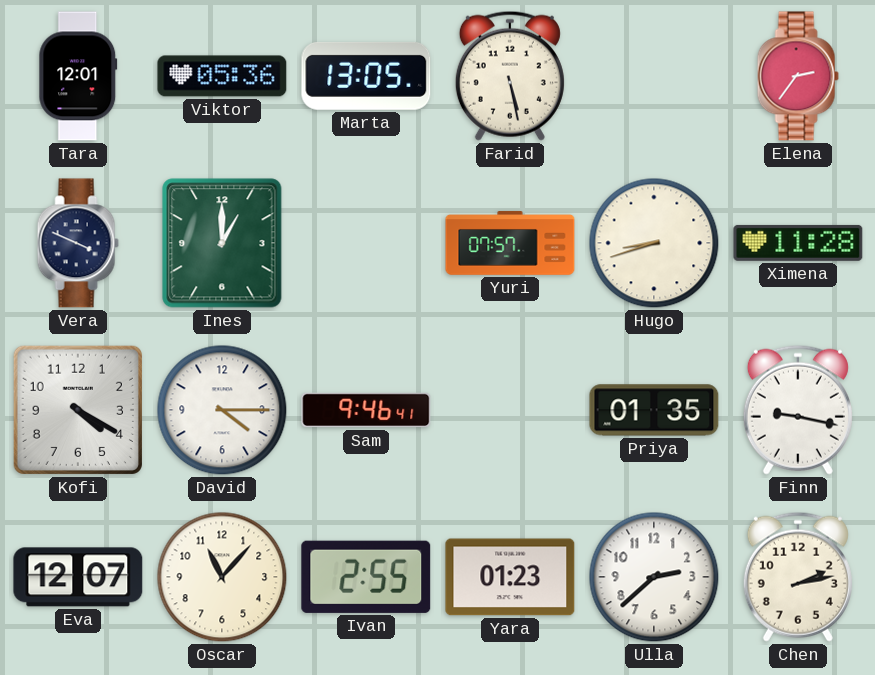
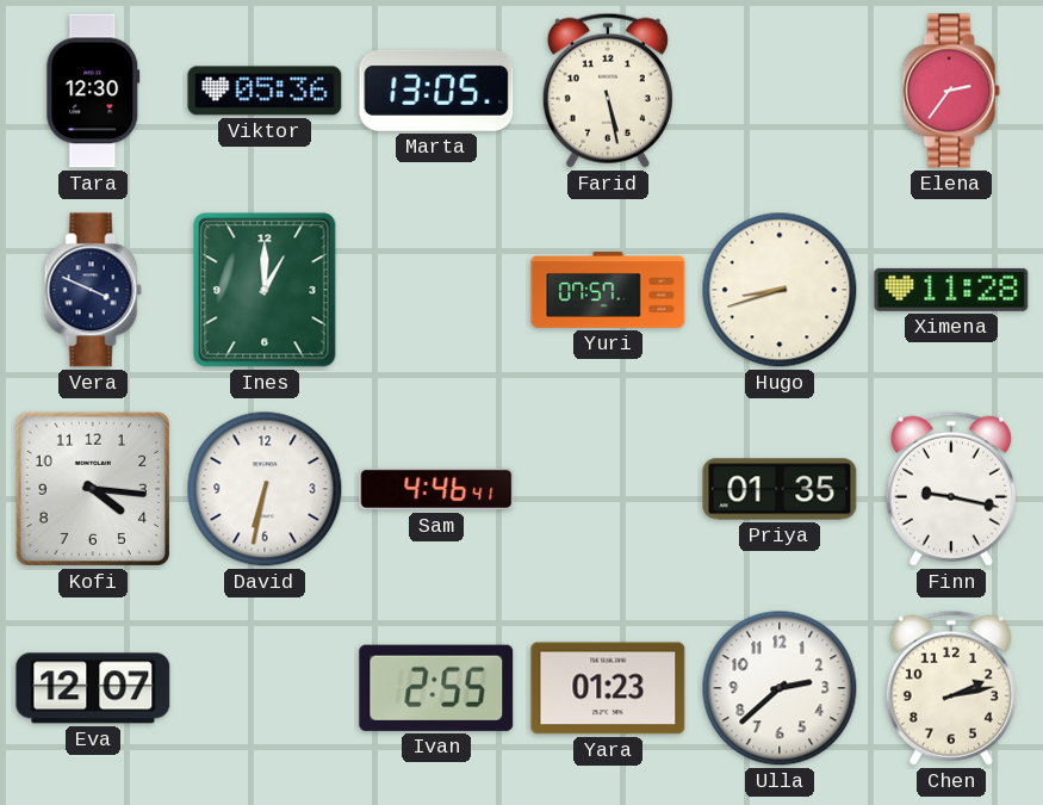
Tara: 12:01 -> 12:30
Kofi: 4:20 -> 4:16
David: 4:15 -> 6:32
Sam: 9:46 -> 4:46
Oscar: 11:07 -> none
